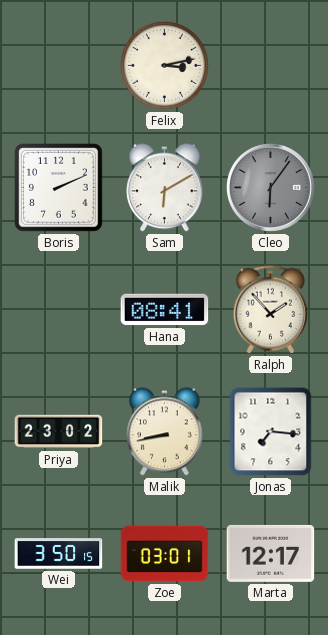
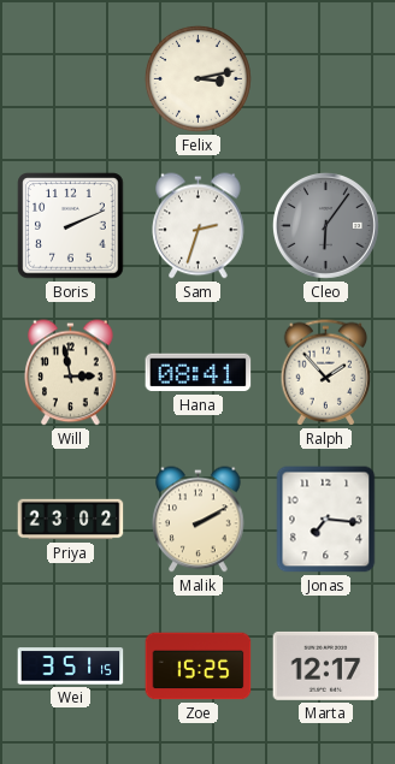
Sam: 6:10 -> 2:33
Will: none -> 2:58
Malik: 8:43 -> 2:10
Wei: 3:50 -> 3:51
Zoe: 03:01 -> 15:25
